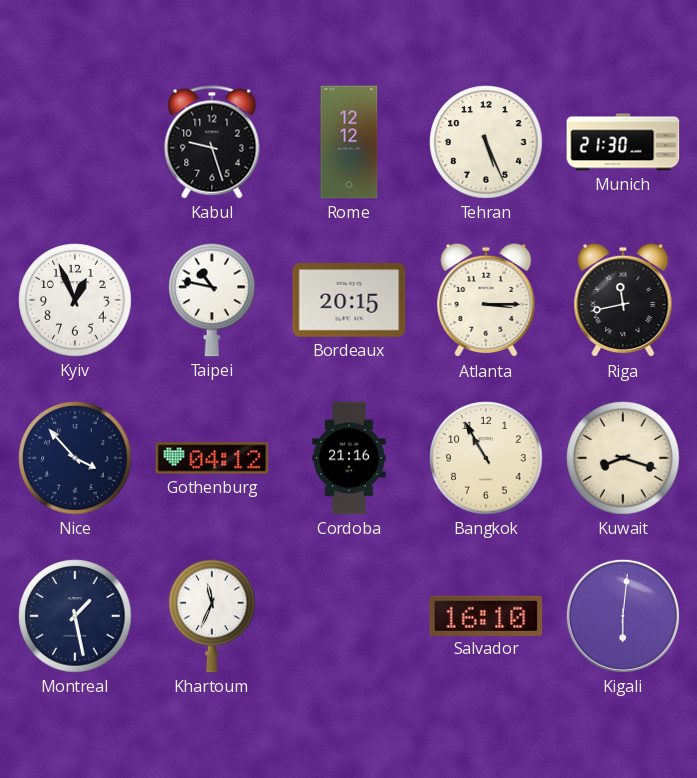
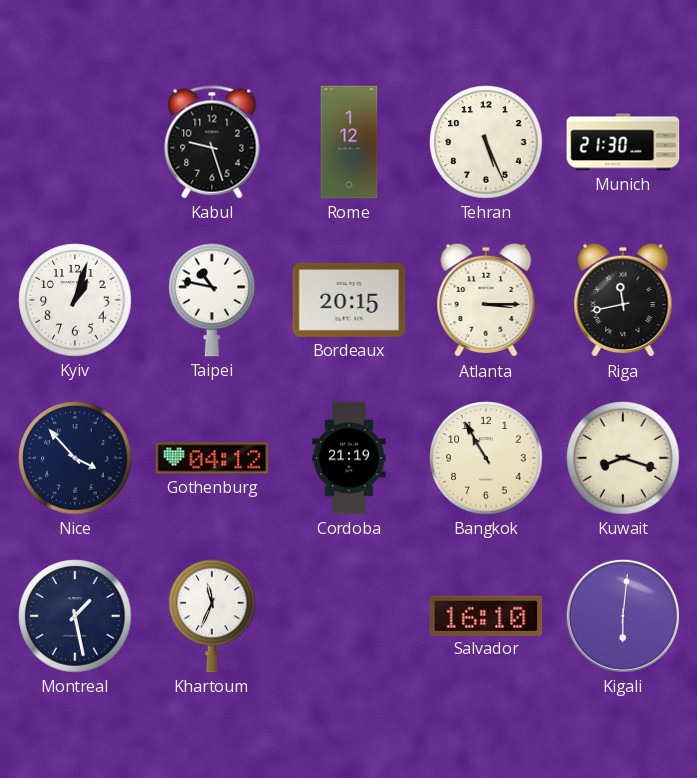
Rome: 12:12 -> 1:12
Kyiv: 12:56 -> 1:03
Cordoba: 21:16 -> 21:19
